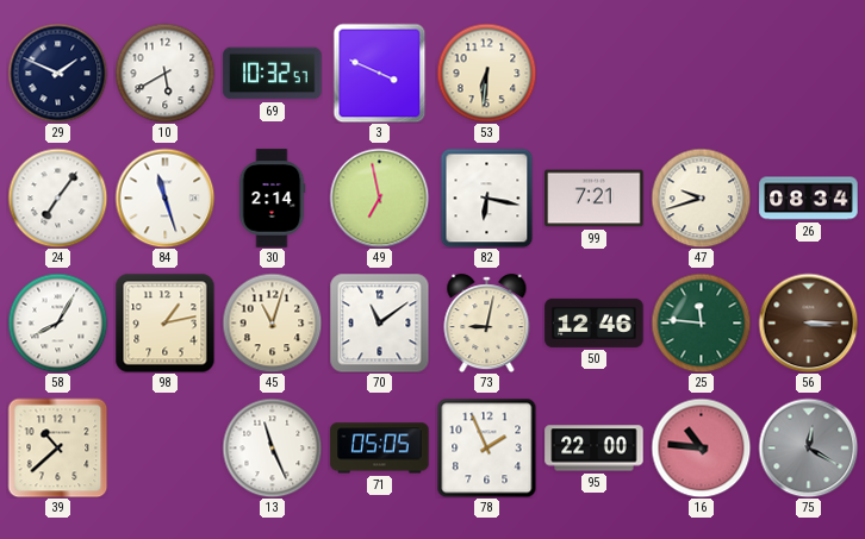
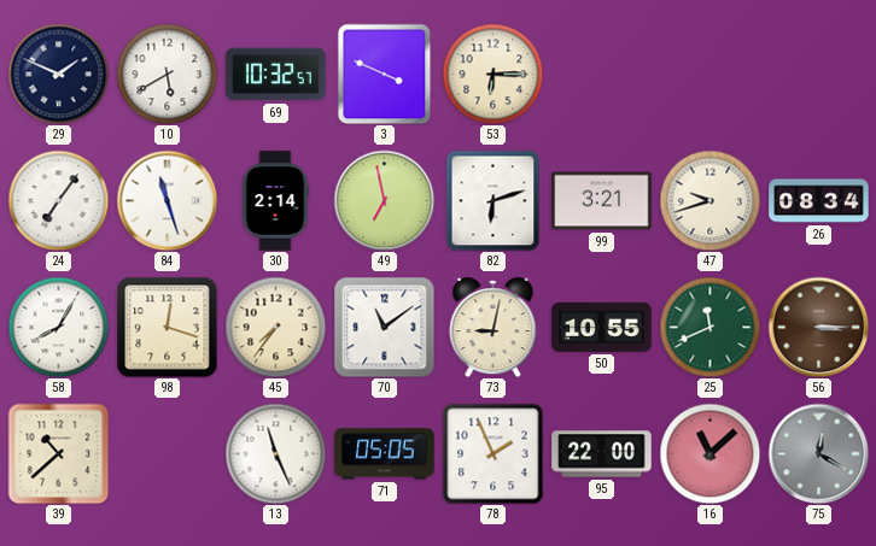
53: 6:31 -> 6:15
82: 6:17 -> 6:12
99: 7:21 -> 3:21
98: 1:13 -> 12:18
45: 11:03 -> 7:36
50: 12:46 -> 10:55
25: 11:46 -> 11:41
16: 10:46 -> 11:08
